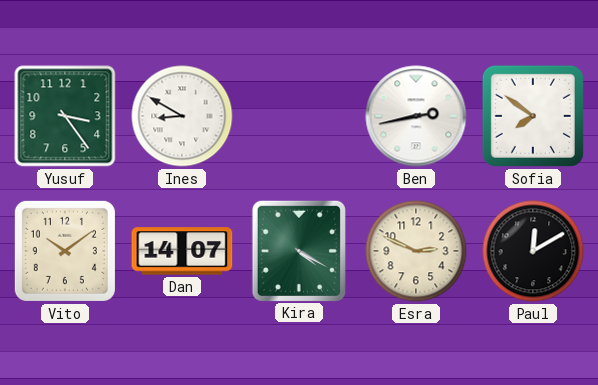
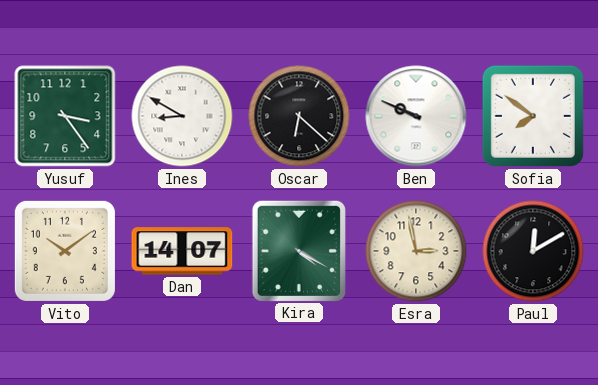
Oscar: none -> 6:22
Ben: 2:43 -> 9:49
Esra: 2:49 -> 2:58
